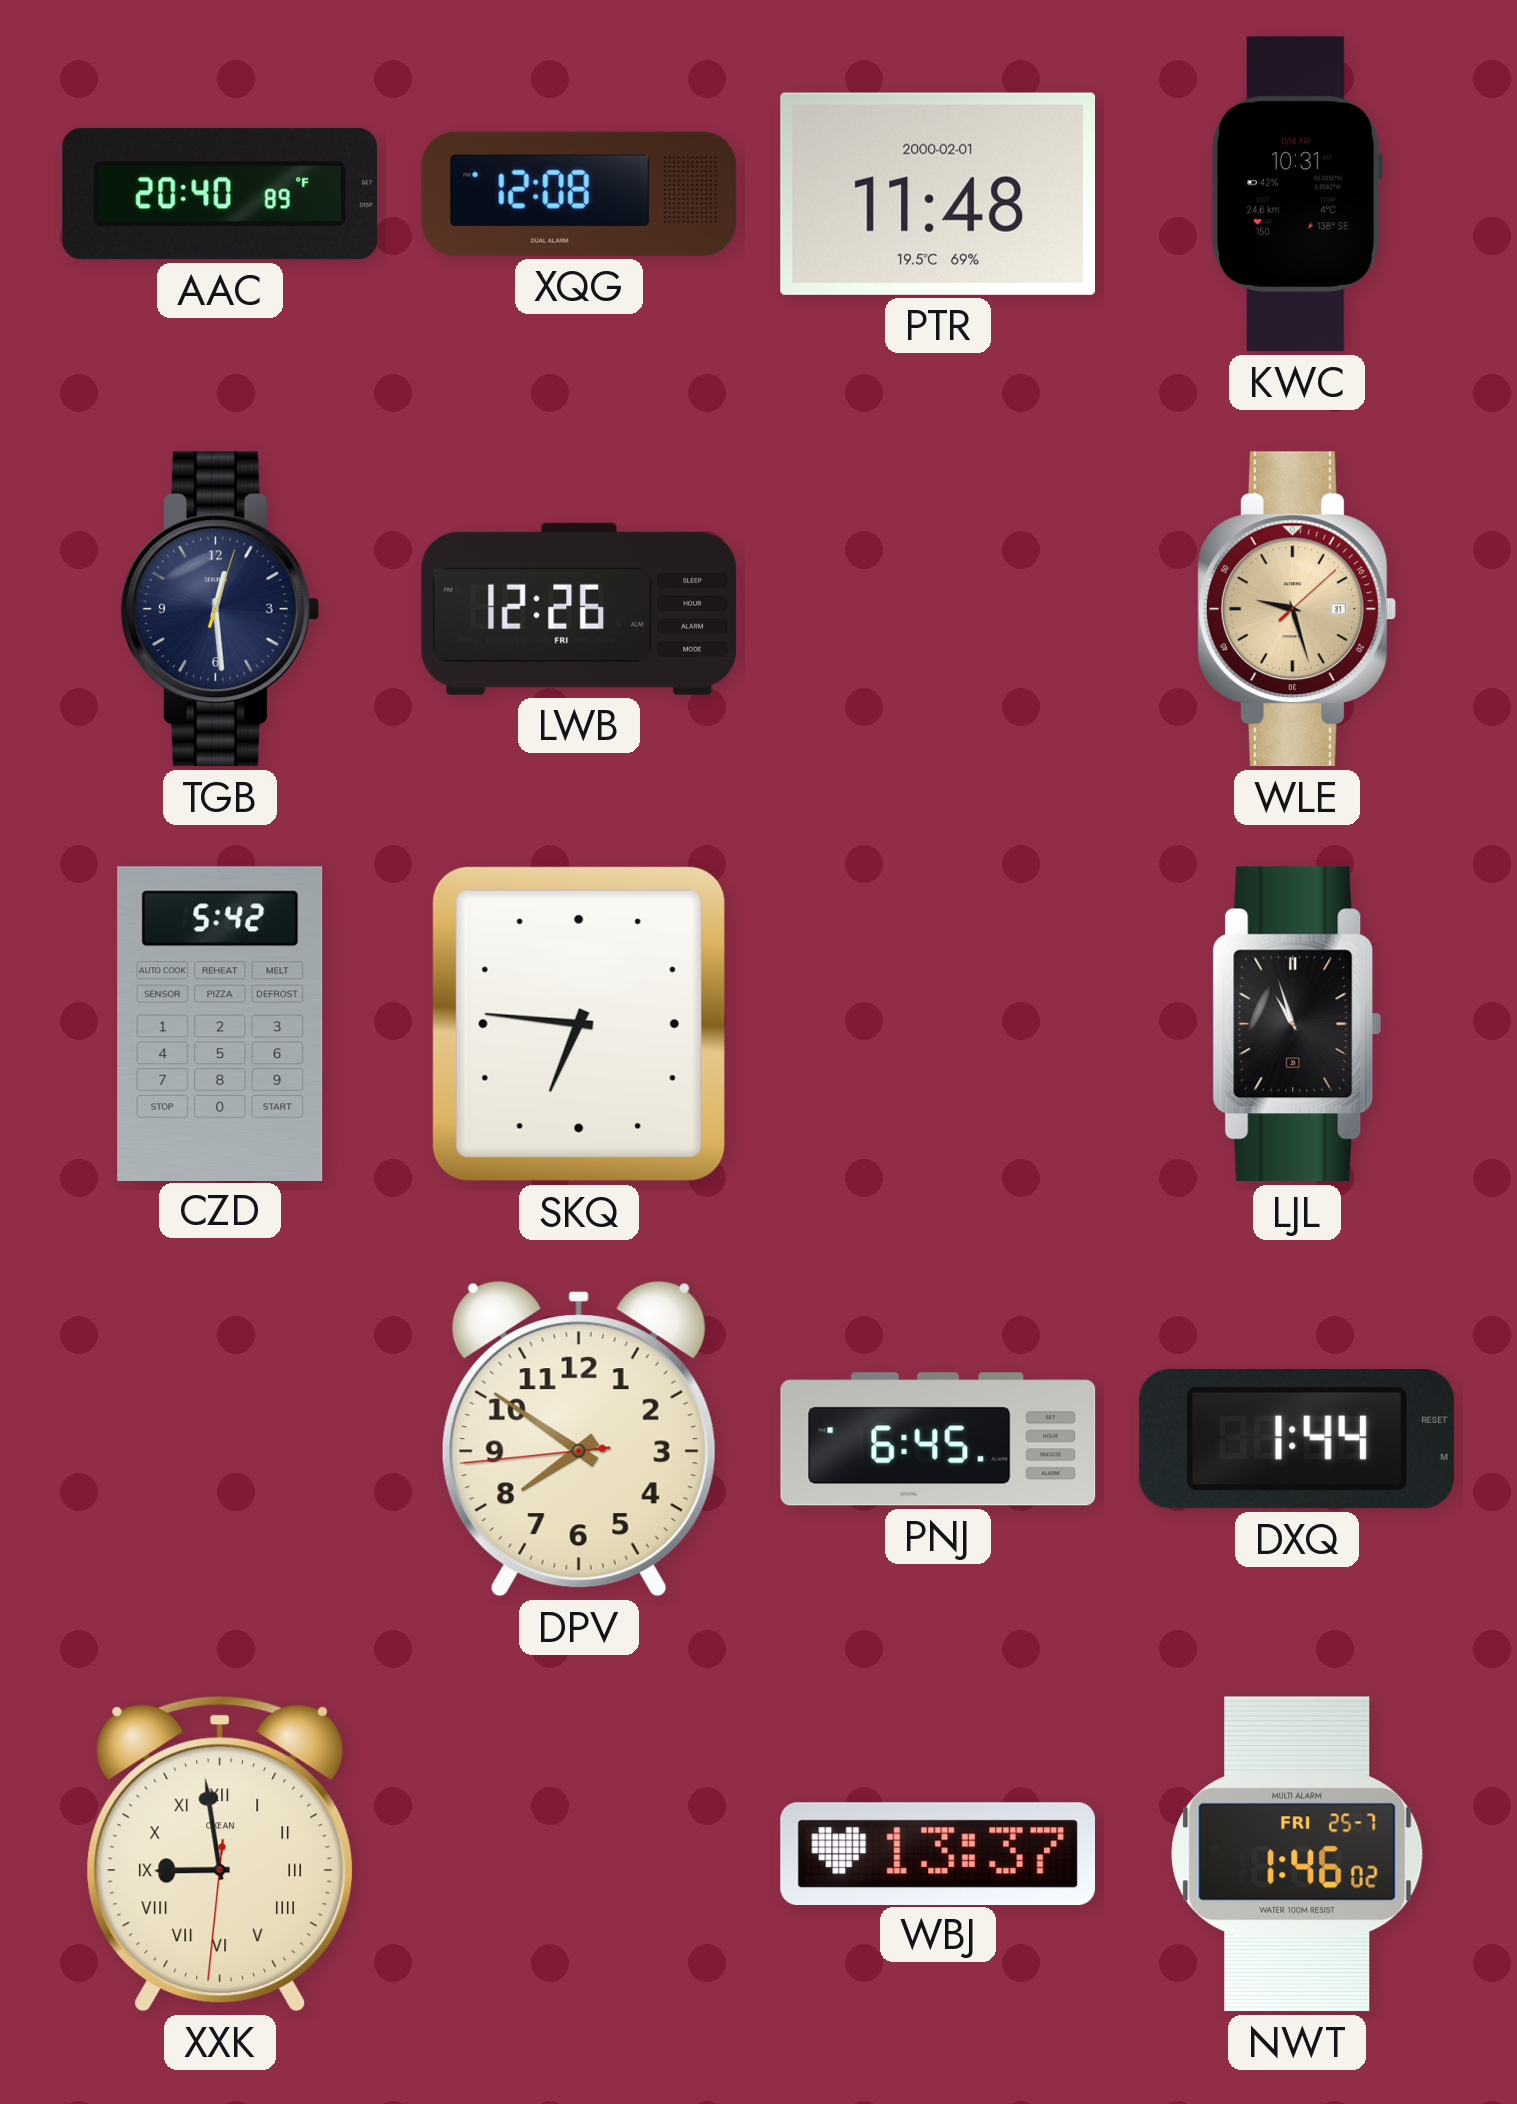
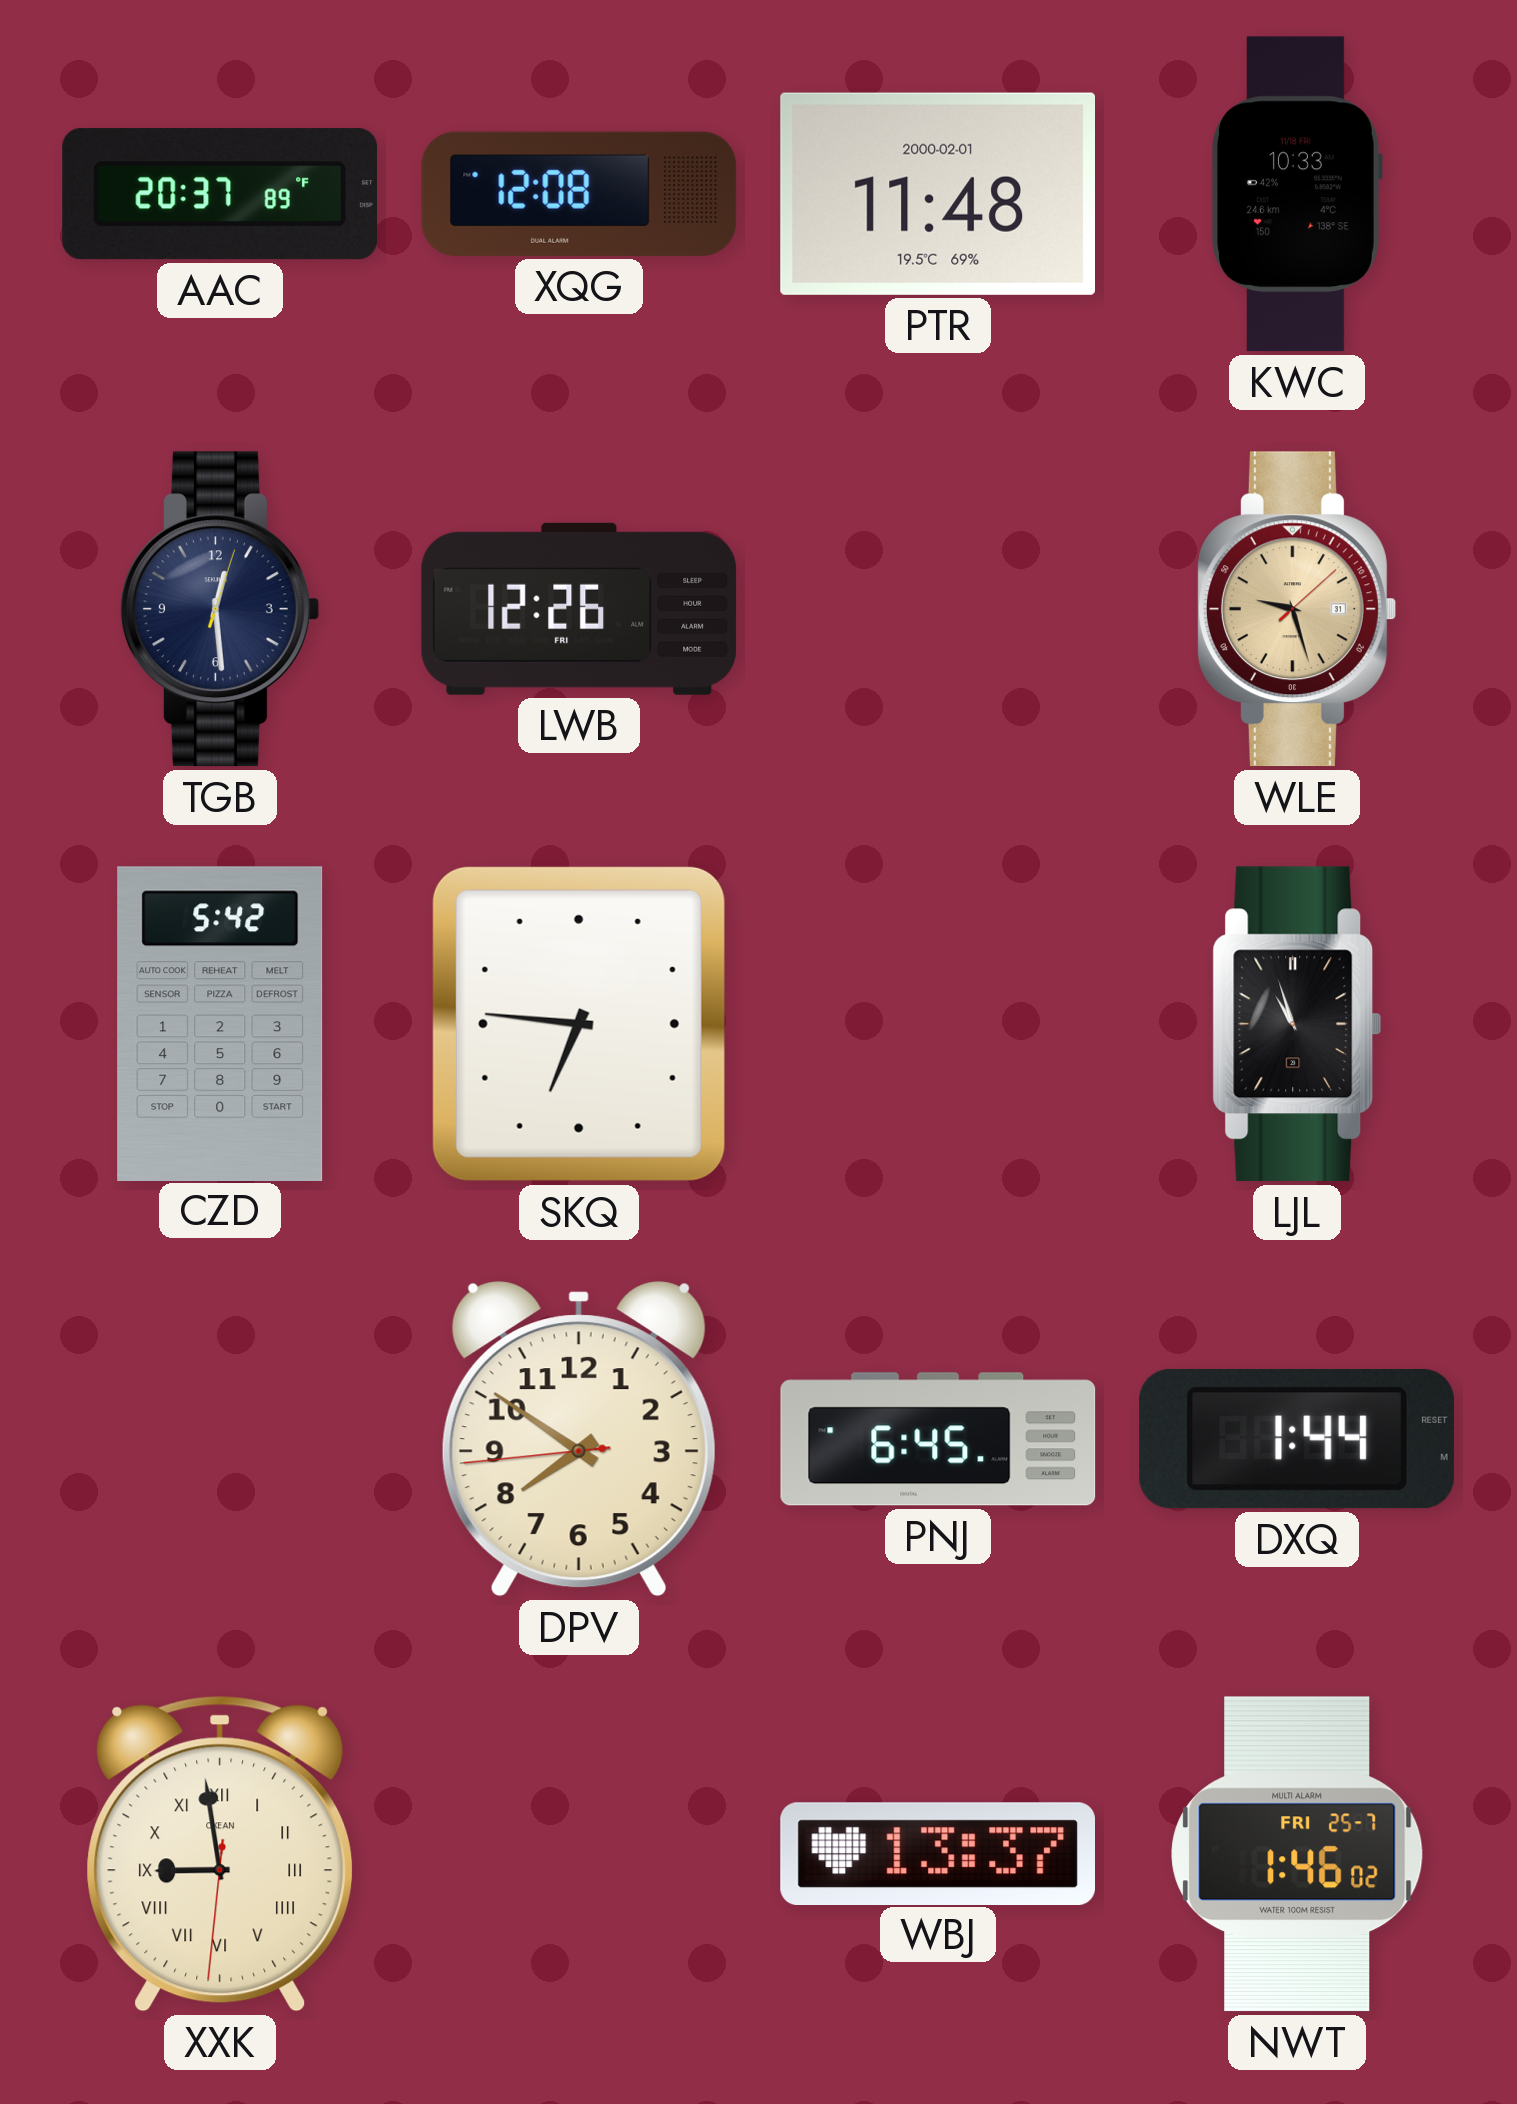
AAC: 20:40 -> 20:37
KWC: 10:31 -> 10:33
